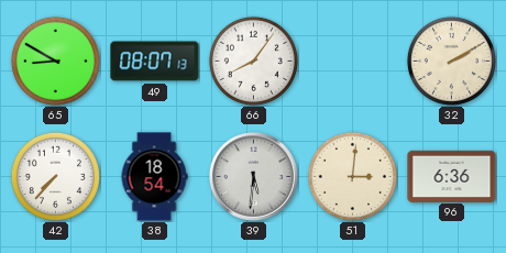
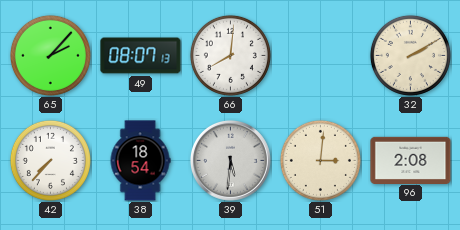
65: 8:50 -> 2:07
66: 8:06 -> 8:01
96: 6:36 -> 2:08
